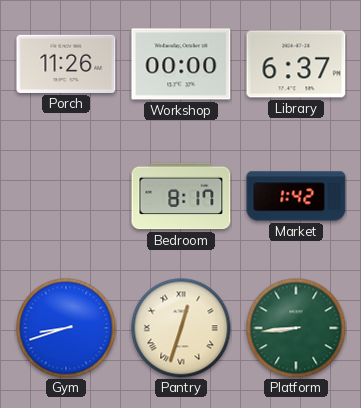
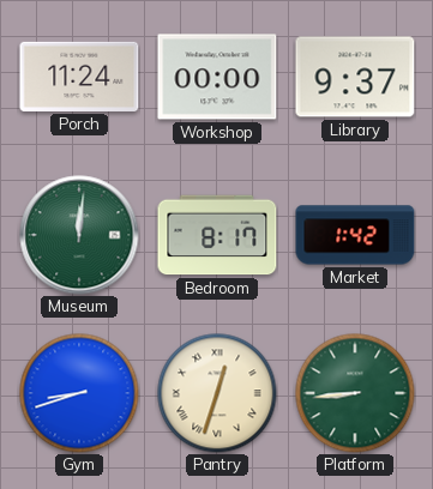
Porch: 11:26 -> 11:24
Library: 6:37 -> 9:37
Museum: none -> 12:01
